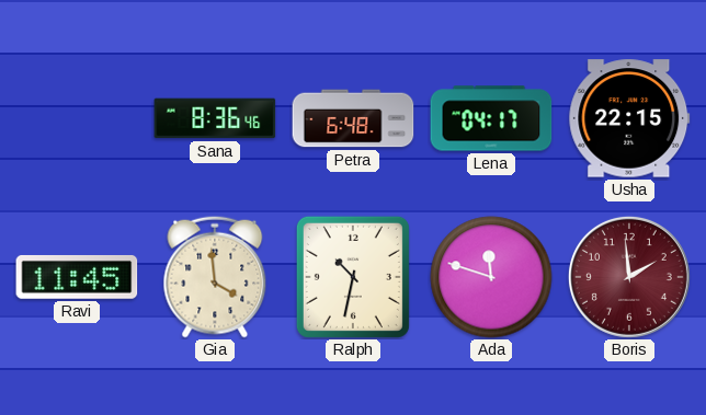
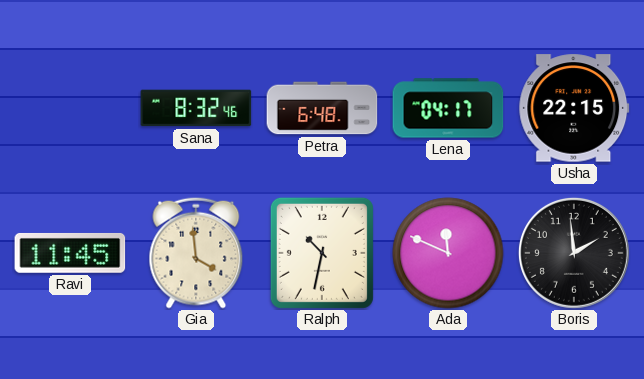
Sana: 8:36 -> 8:32
Ada: 11:48 -> 11:49
Boris dial: burgundy -> black
